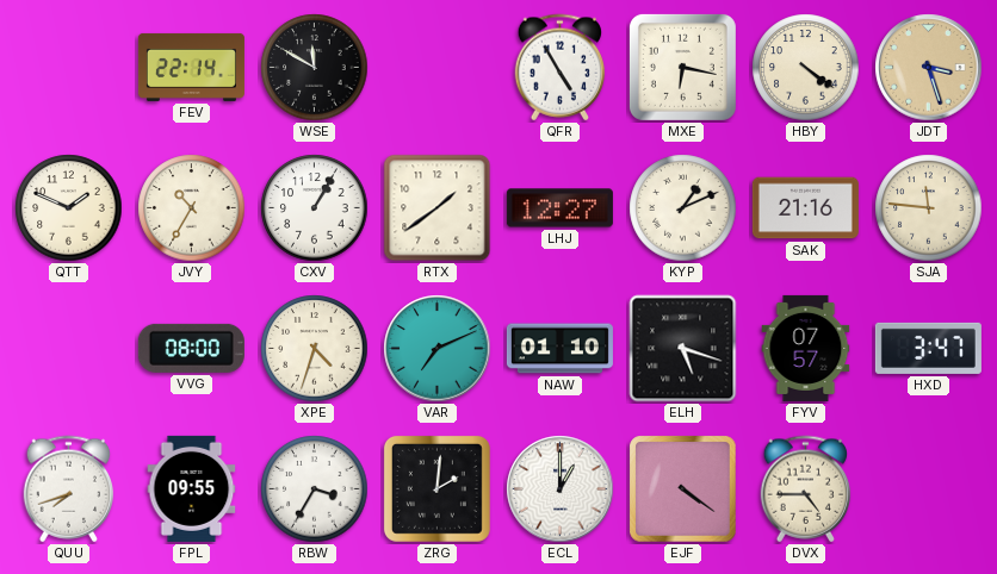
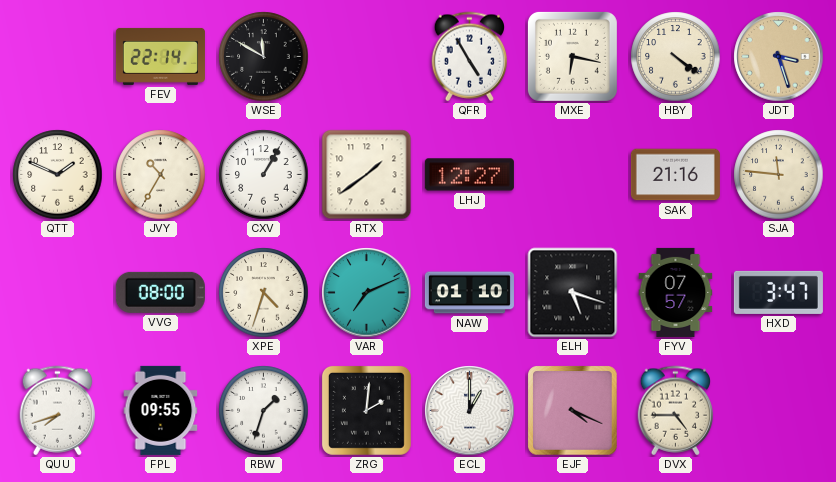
KYP: 1:11 -> none
RBW: 3:35 -> 1:33
EJF: 4:21 -> 4:19
